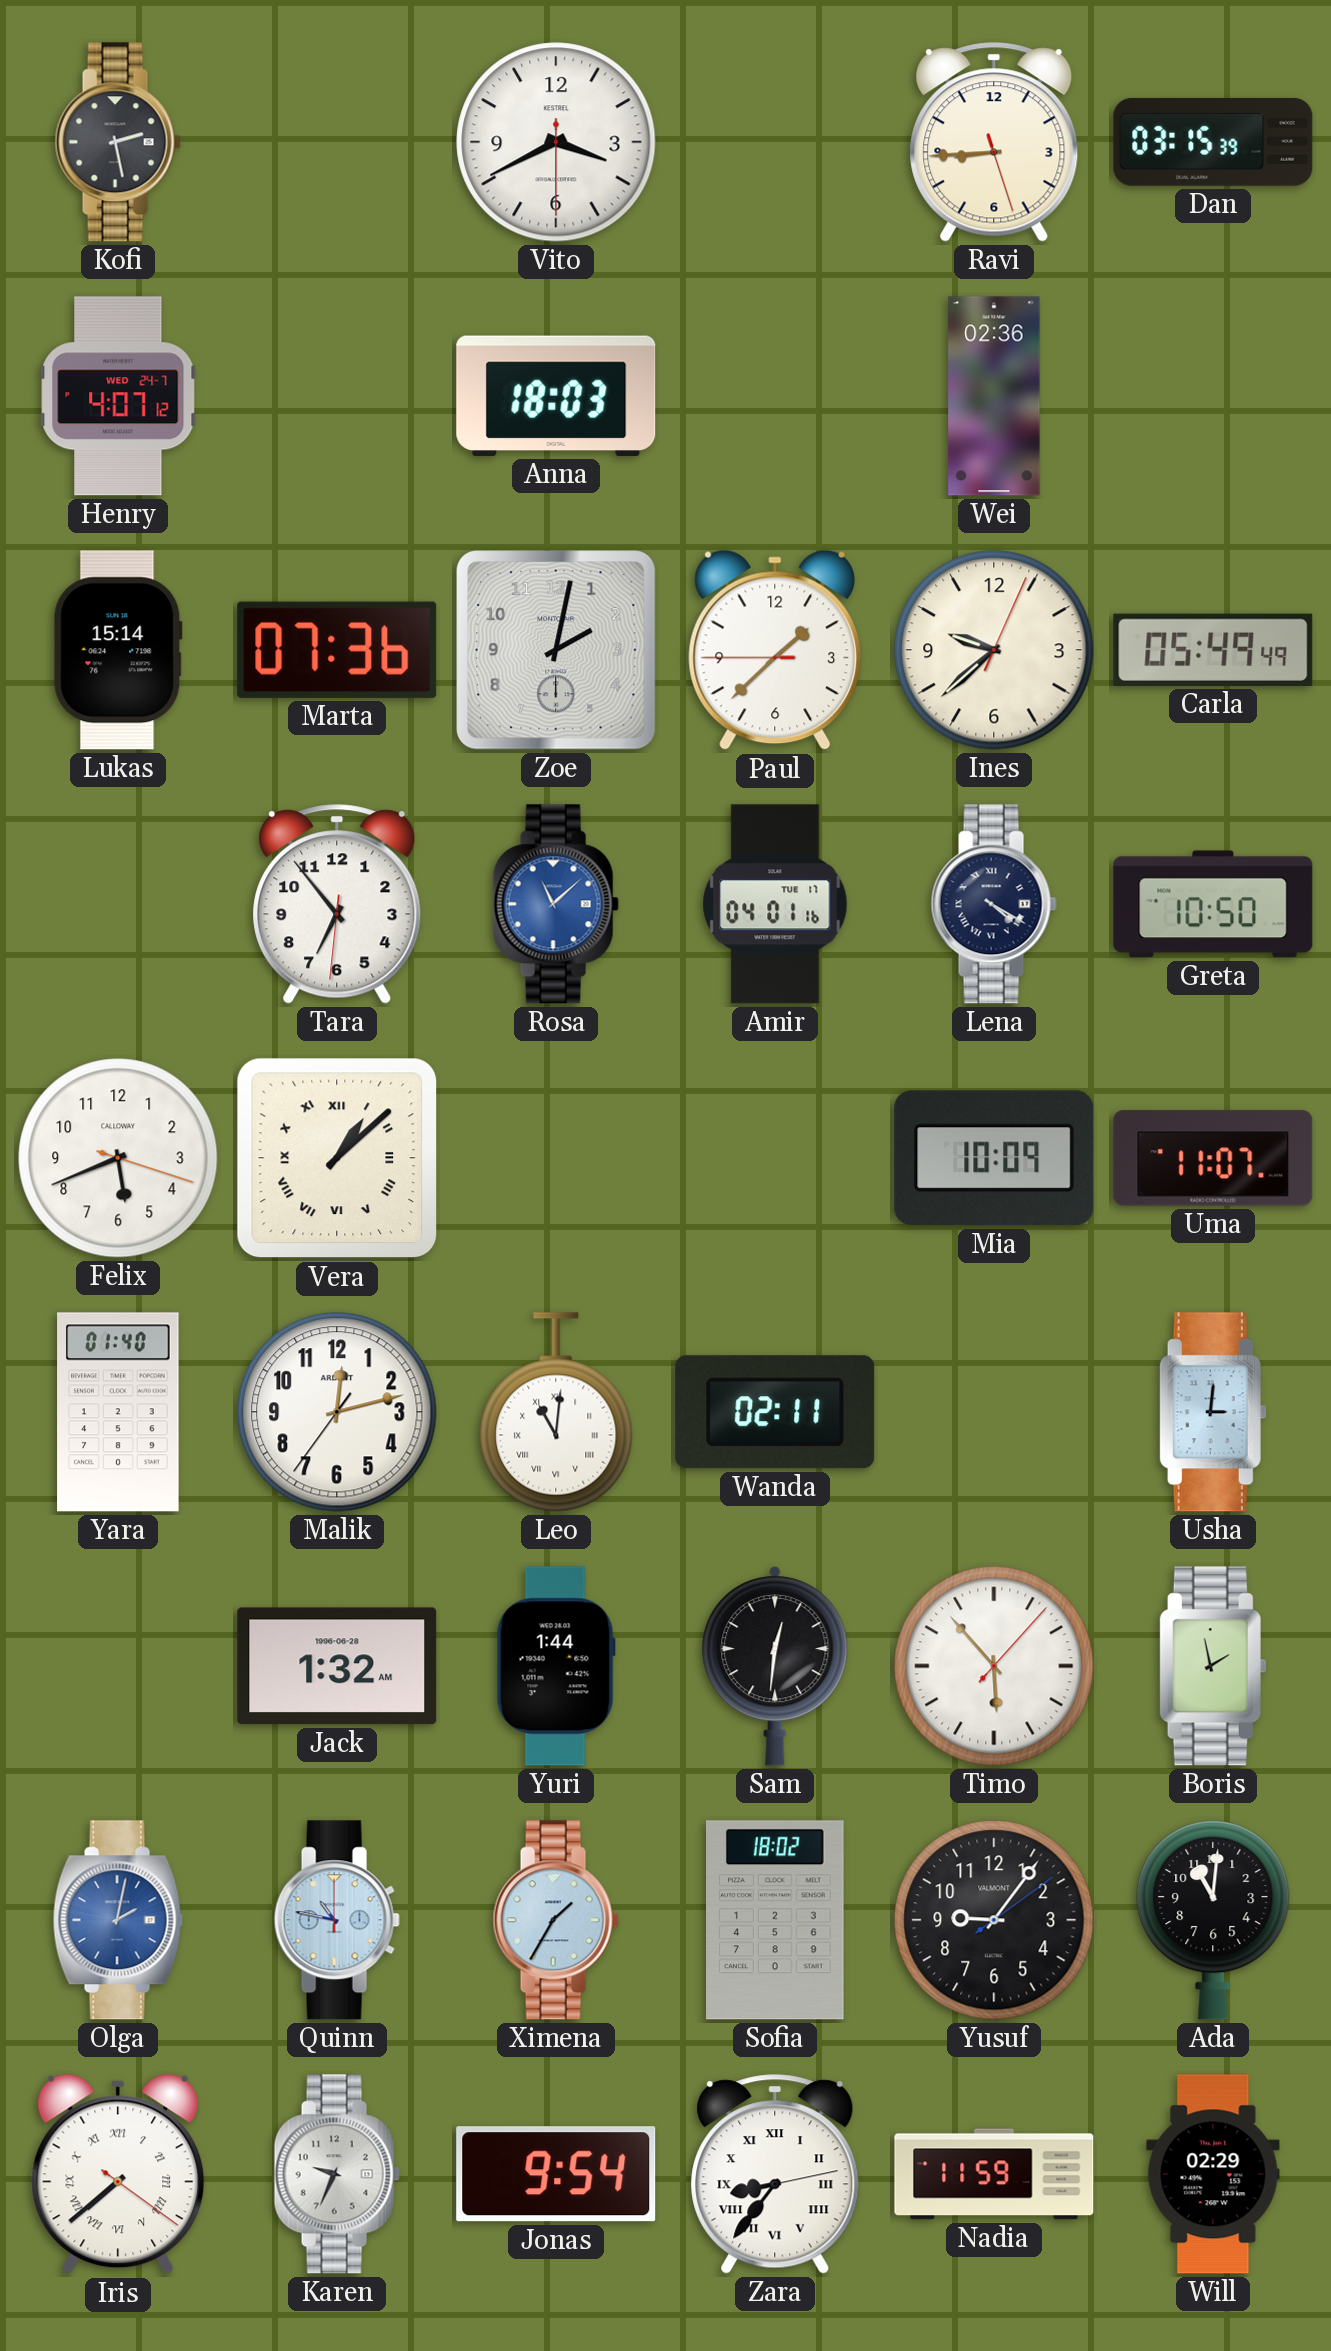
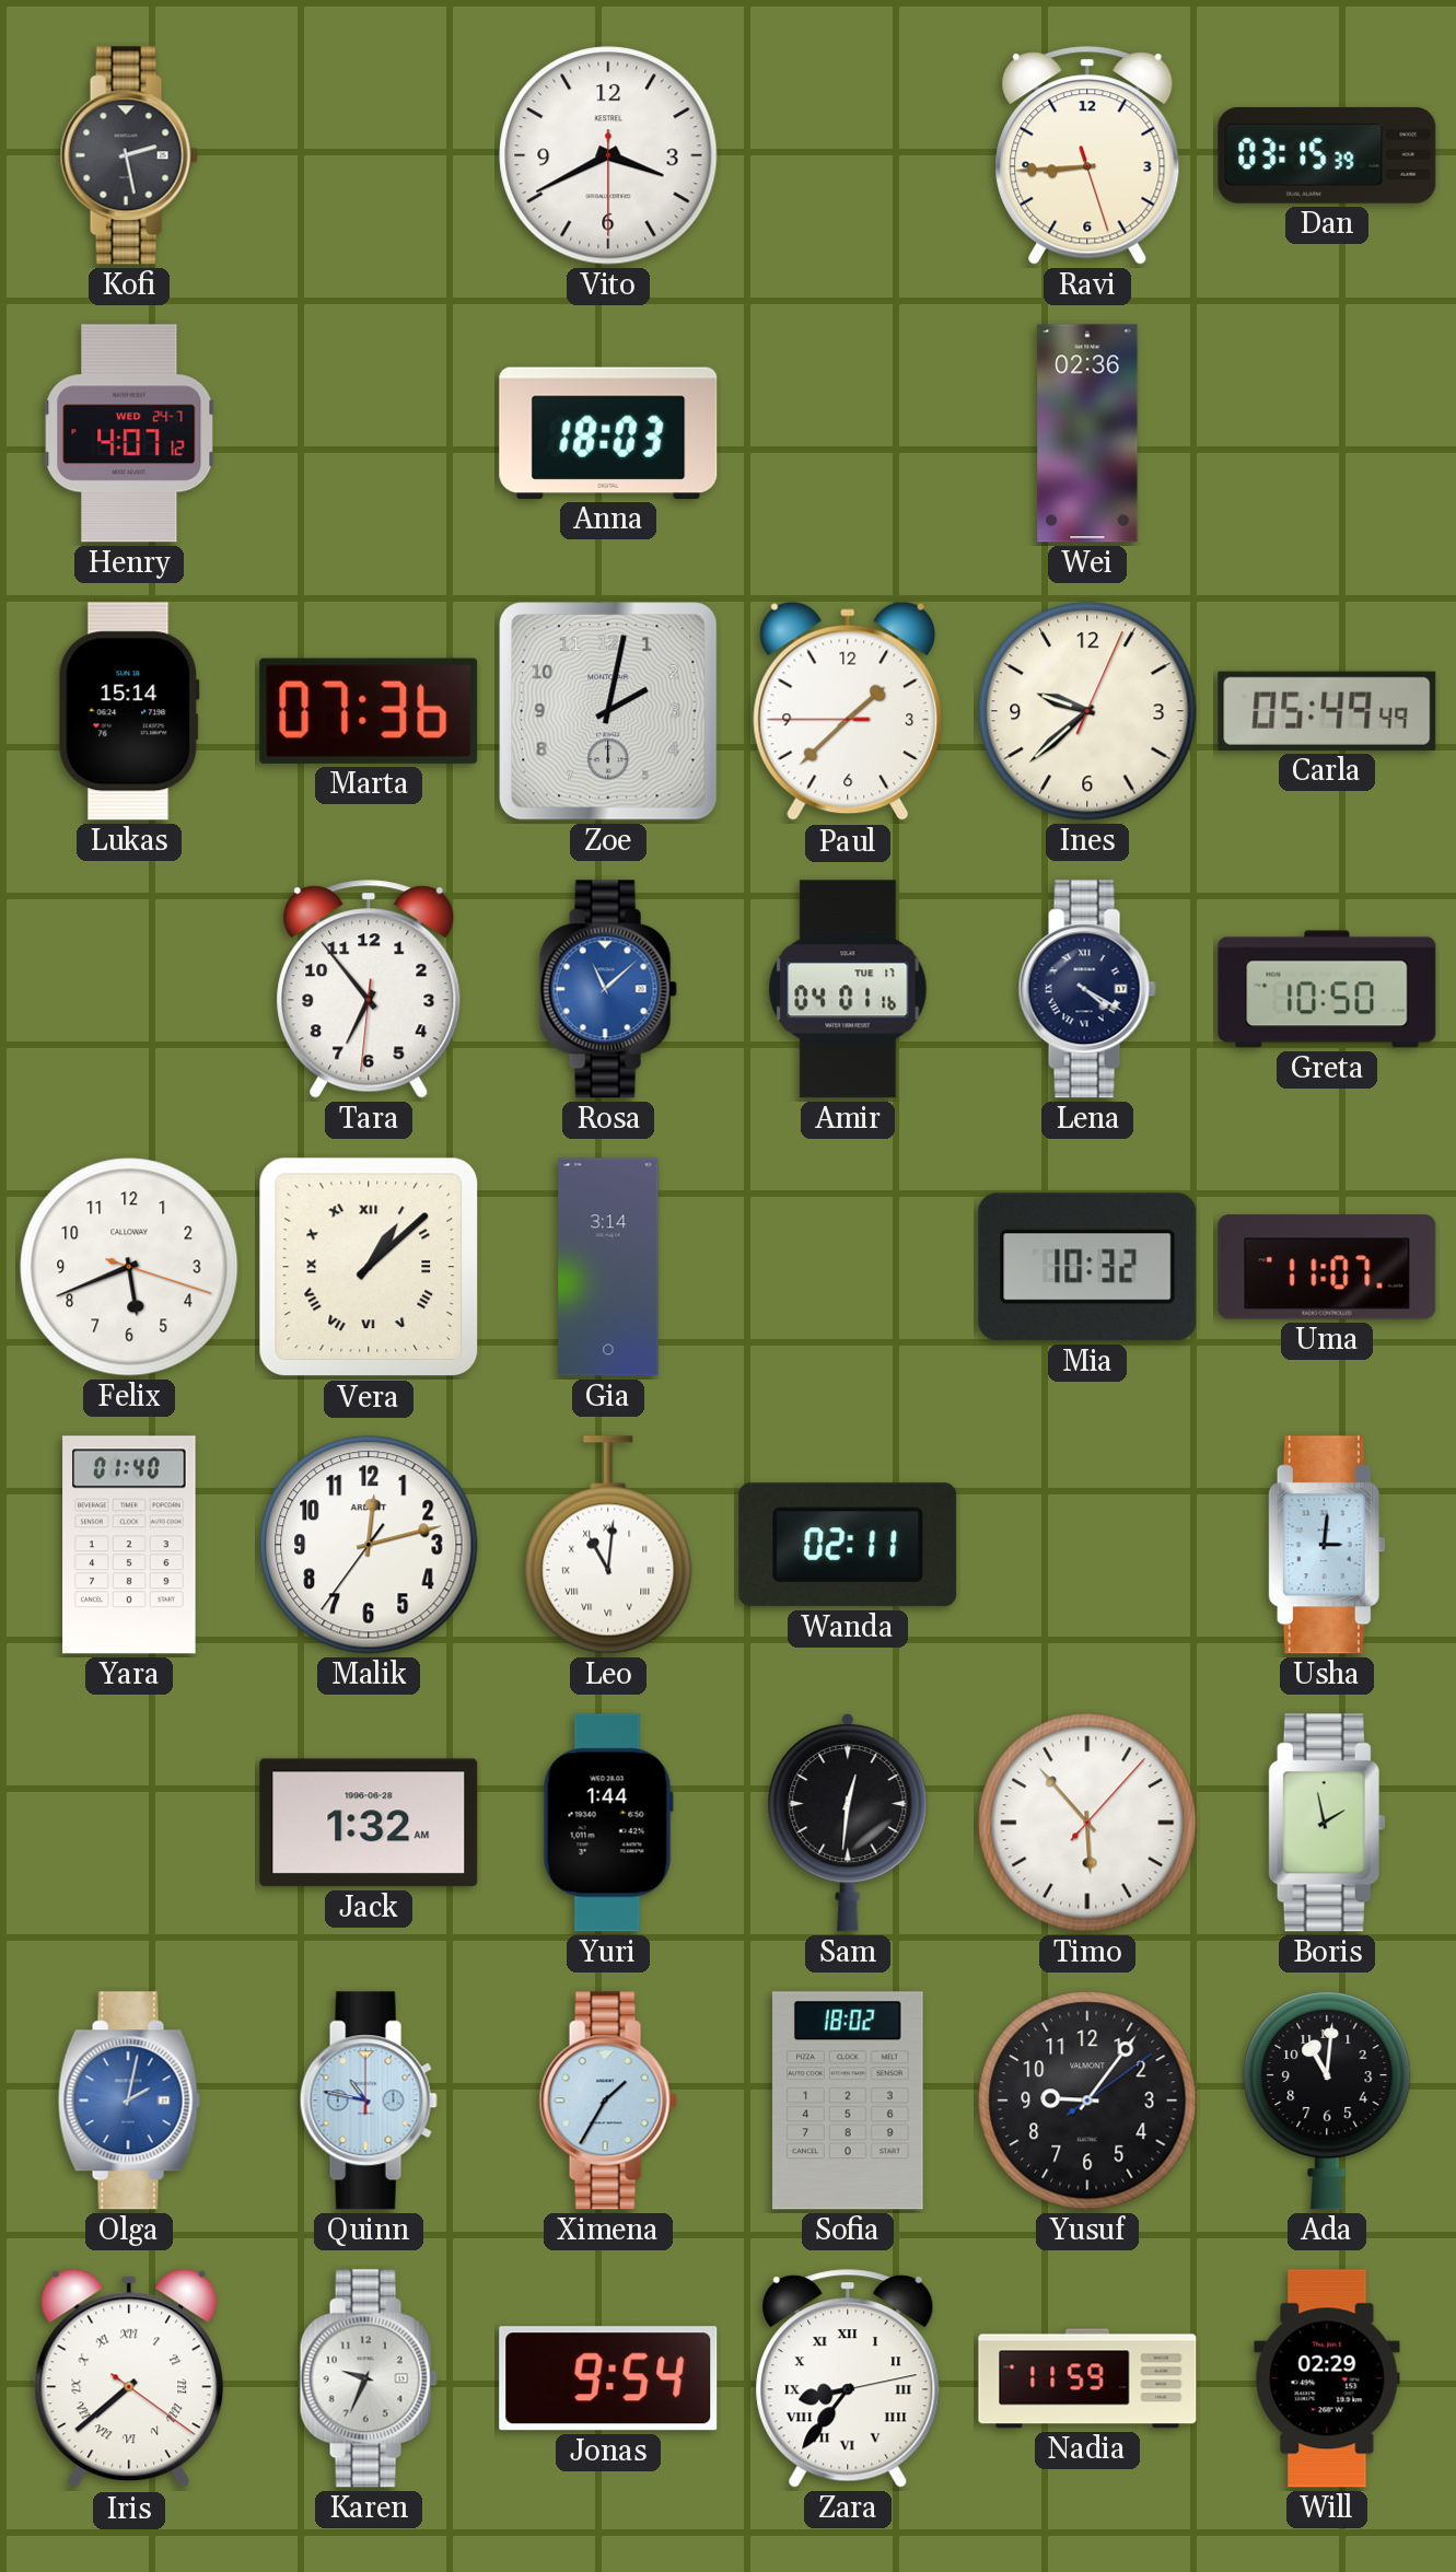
Gia: none -> 3:14
Mia: 10:09 -> 10:32
